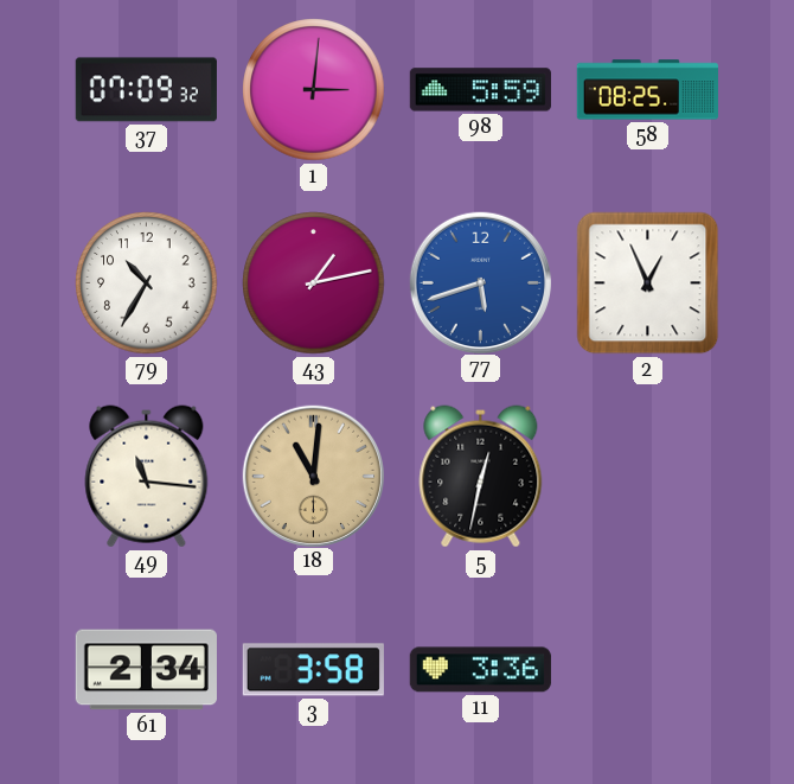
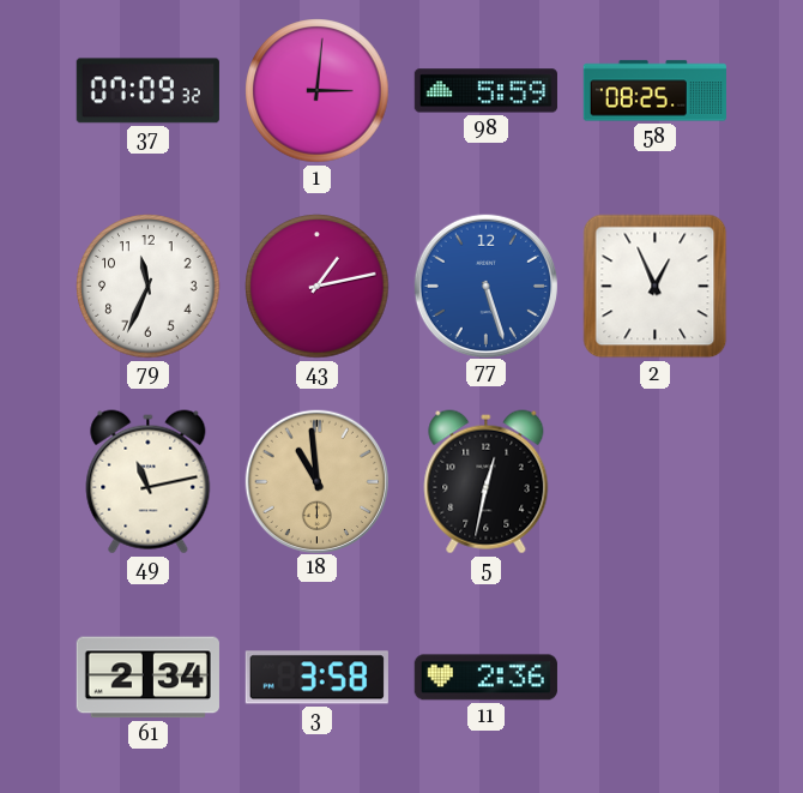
79: 10:35 -> 11:34
77: 5:42 -> 5:27
49: 11:16 -> 11:13
18: 11:01 -> 10:59
11: 3:36 -> 2:36
